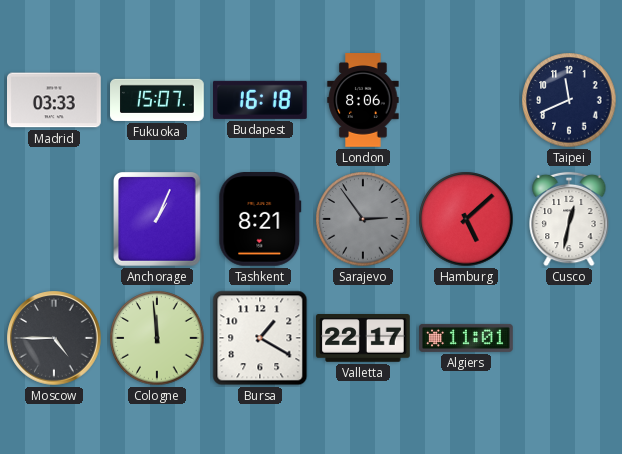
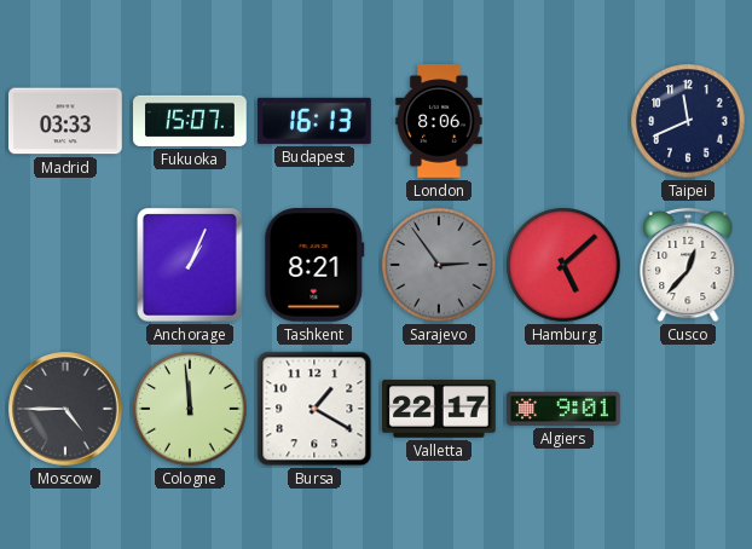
Budapest: 16:18 -> 16:13
Cusco: 12:32 -> 12:37
Algiers: 11:01 -> 9:01
